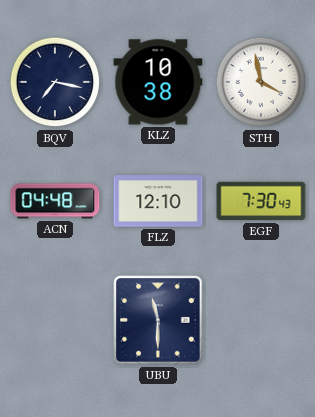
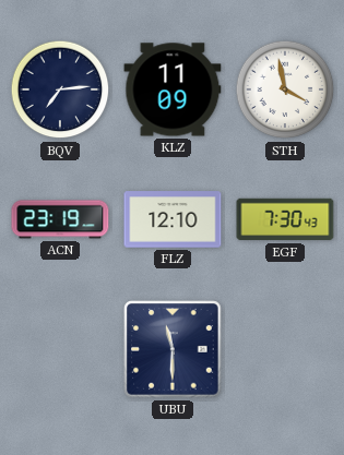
BQV: 7:17 -> 7:14
KLZ: 10:38 -> 11:09
ACN: 04:48 -> 23:19
